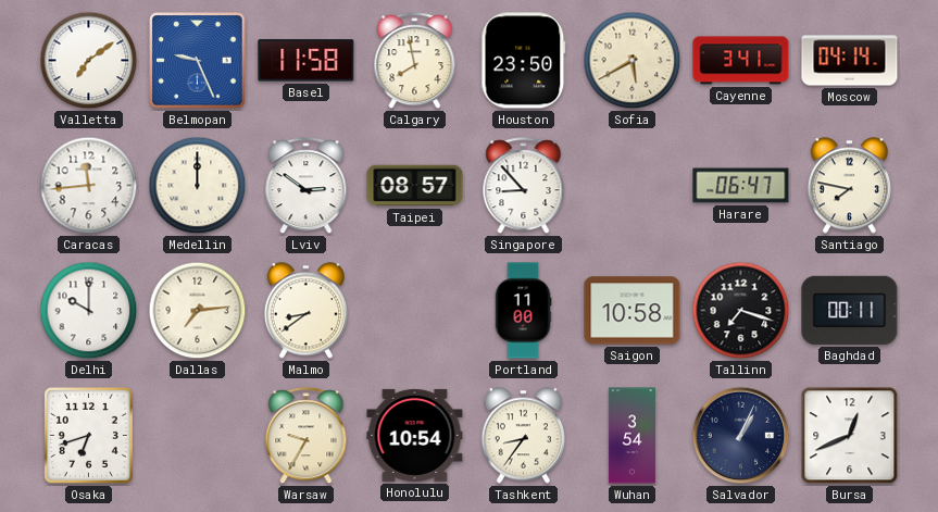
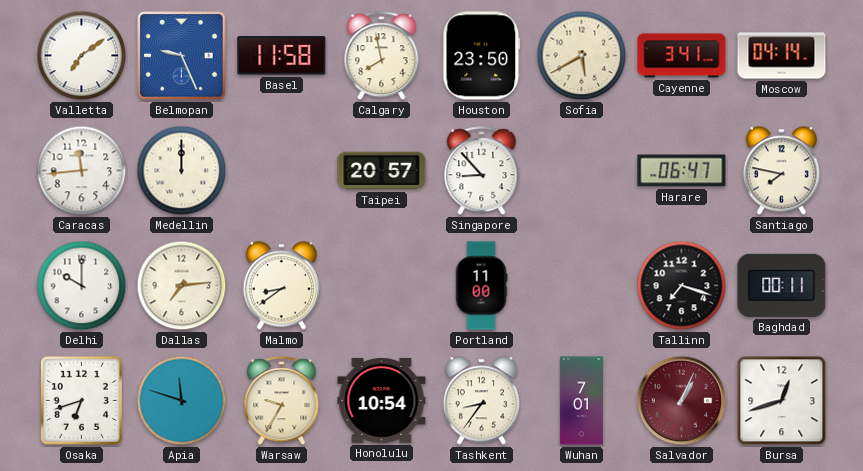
Lviv: 2:51 -> none
Taipei: 08:57 -> 20:57
Saigon: 10:58 -> none
Apia: none -> 11:48
Wuhan: 3:54 -> 7:01
Salvador dial: navy -> burgundy
Bursa: 12:41 -> 12:42
